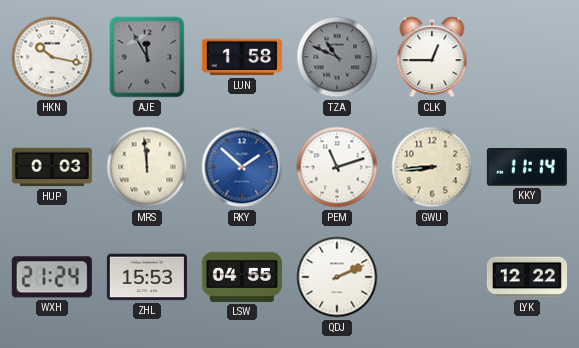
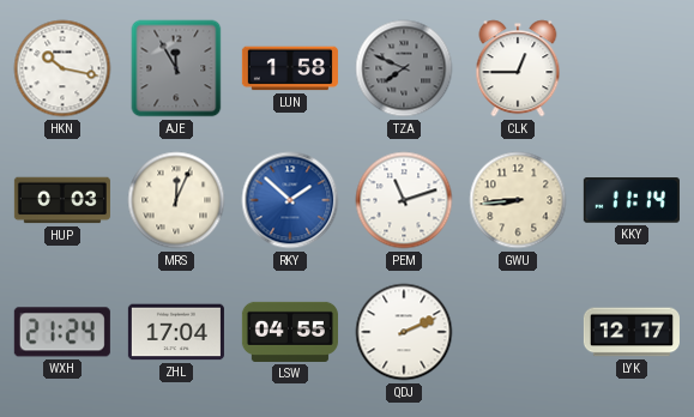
TZA: 10:49 -> 7:49
MRS: 11:59 -> 12:04
ZHL: 15:53 -> 17:04
LYK: 12:22 -> 12:17
